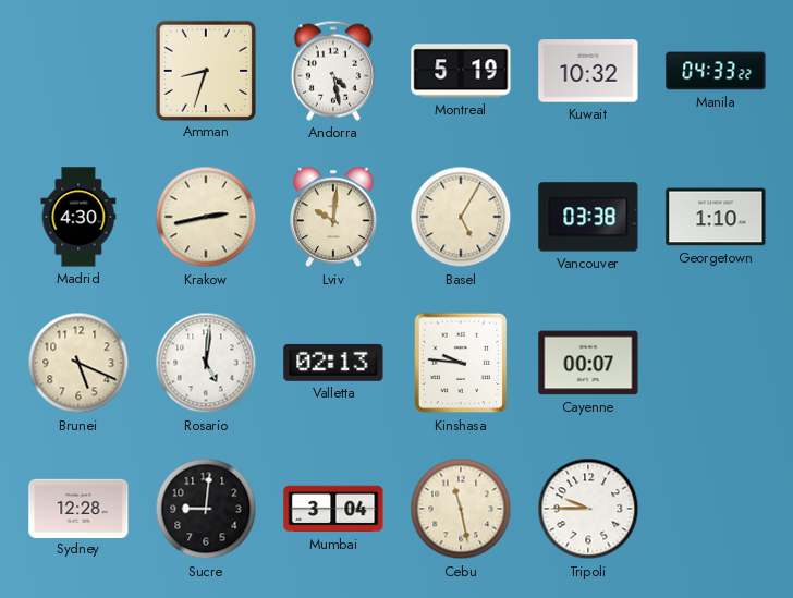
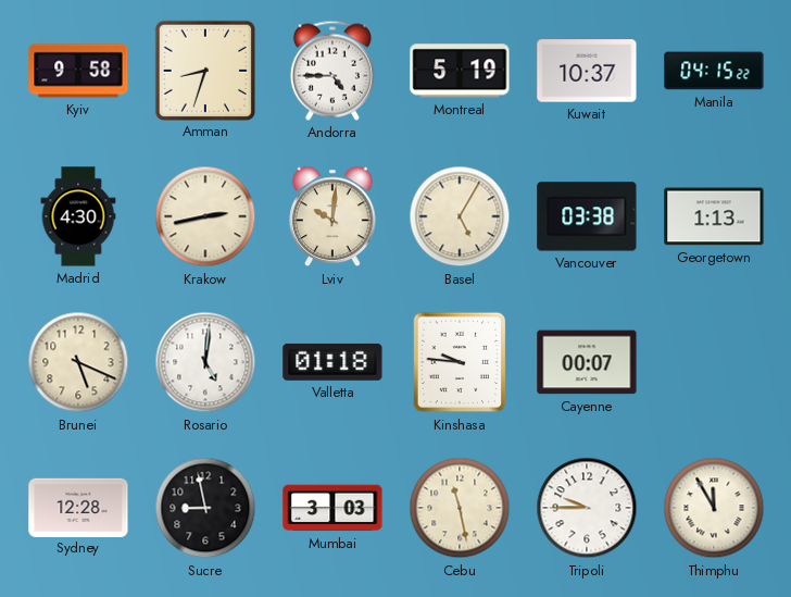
Kyiv: none -> 9:58
Andorra: 4:28 -> 4:45
Kuwait: 10:32 -> 10:37
Manila: 04:33 -> 04:15
Georgetown: 1:10 -> 1:13
Valletta: 02:13 -> 01:18
Sucre: 9:01 -> 8:58
Mumbai: 3:04 -> 3:03
Thimphu: none -> 11:55
